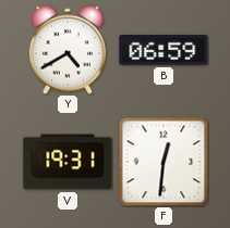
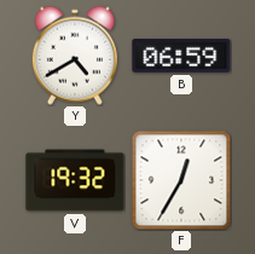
V: 19:31 -> 19:32
F: 12:31 -> 12:35
